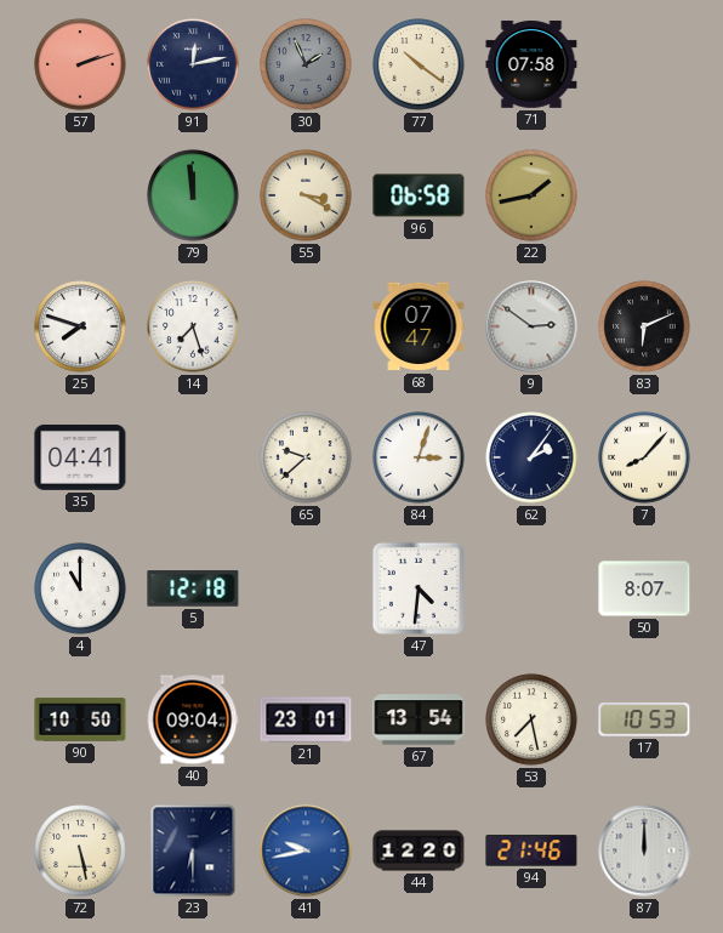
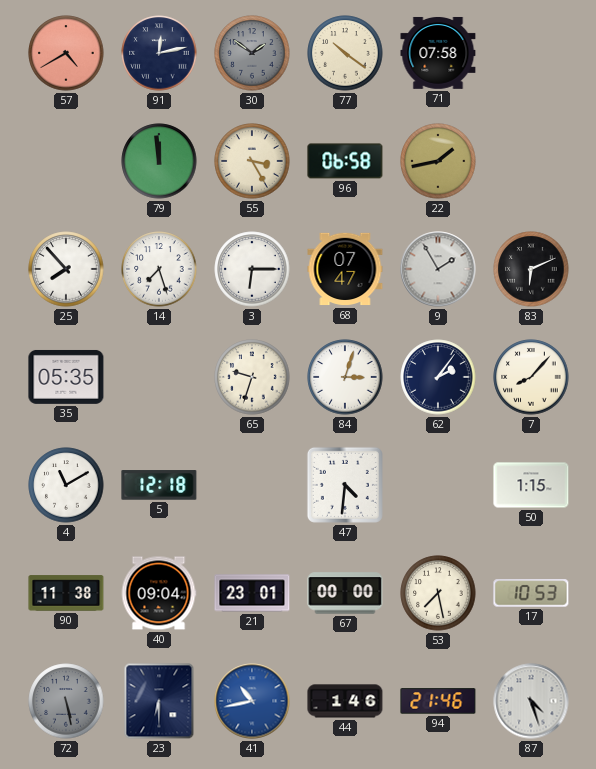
57: 2:12 -> 4:40
30: 1:56 -> 1:51
55: 3:20 -> 3:25
25: 7:48 -> 7:53
3: none -> 6:15
9: 2:51 -> 1:55
35: 04:41 -> 05:35
65: 9:38 -> 9:33
4: 11:00 -> 11:10
50: 8:07 -> 1:15
90: 10:50 -> 11:38
67: 13:54 -> 00:00
72 dial: cream -> grey
41: 9:43 -> 10:43
44: 12:20 -> 1:46
87: 12:00 -> 4:27
